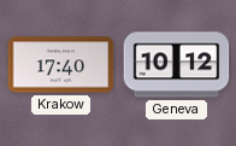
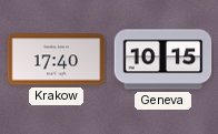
Geneva: 10:12 -> 10:15
